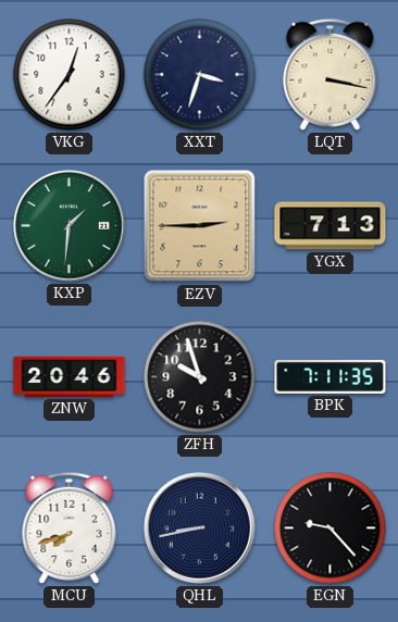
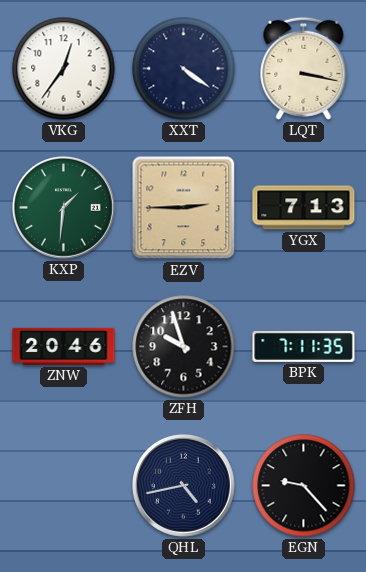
XXT: 3:33 -> 4:21
MCU: 7:42 -> none
QHL: 8:43 -> 4:43
